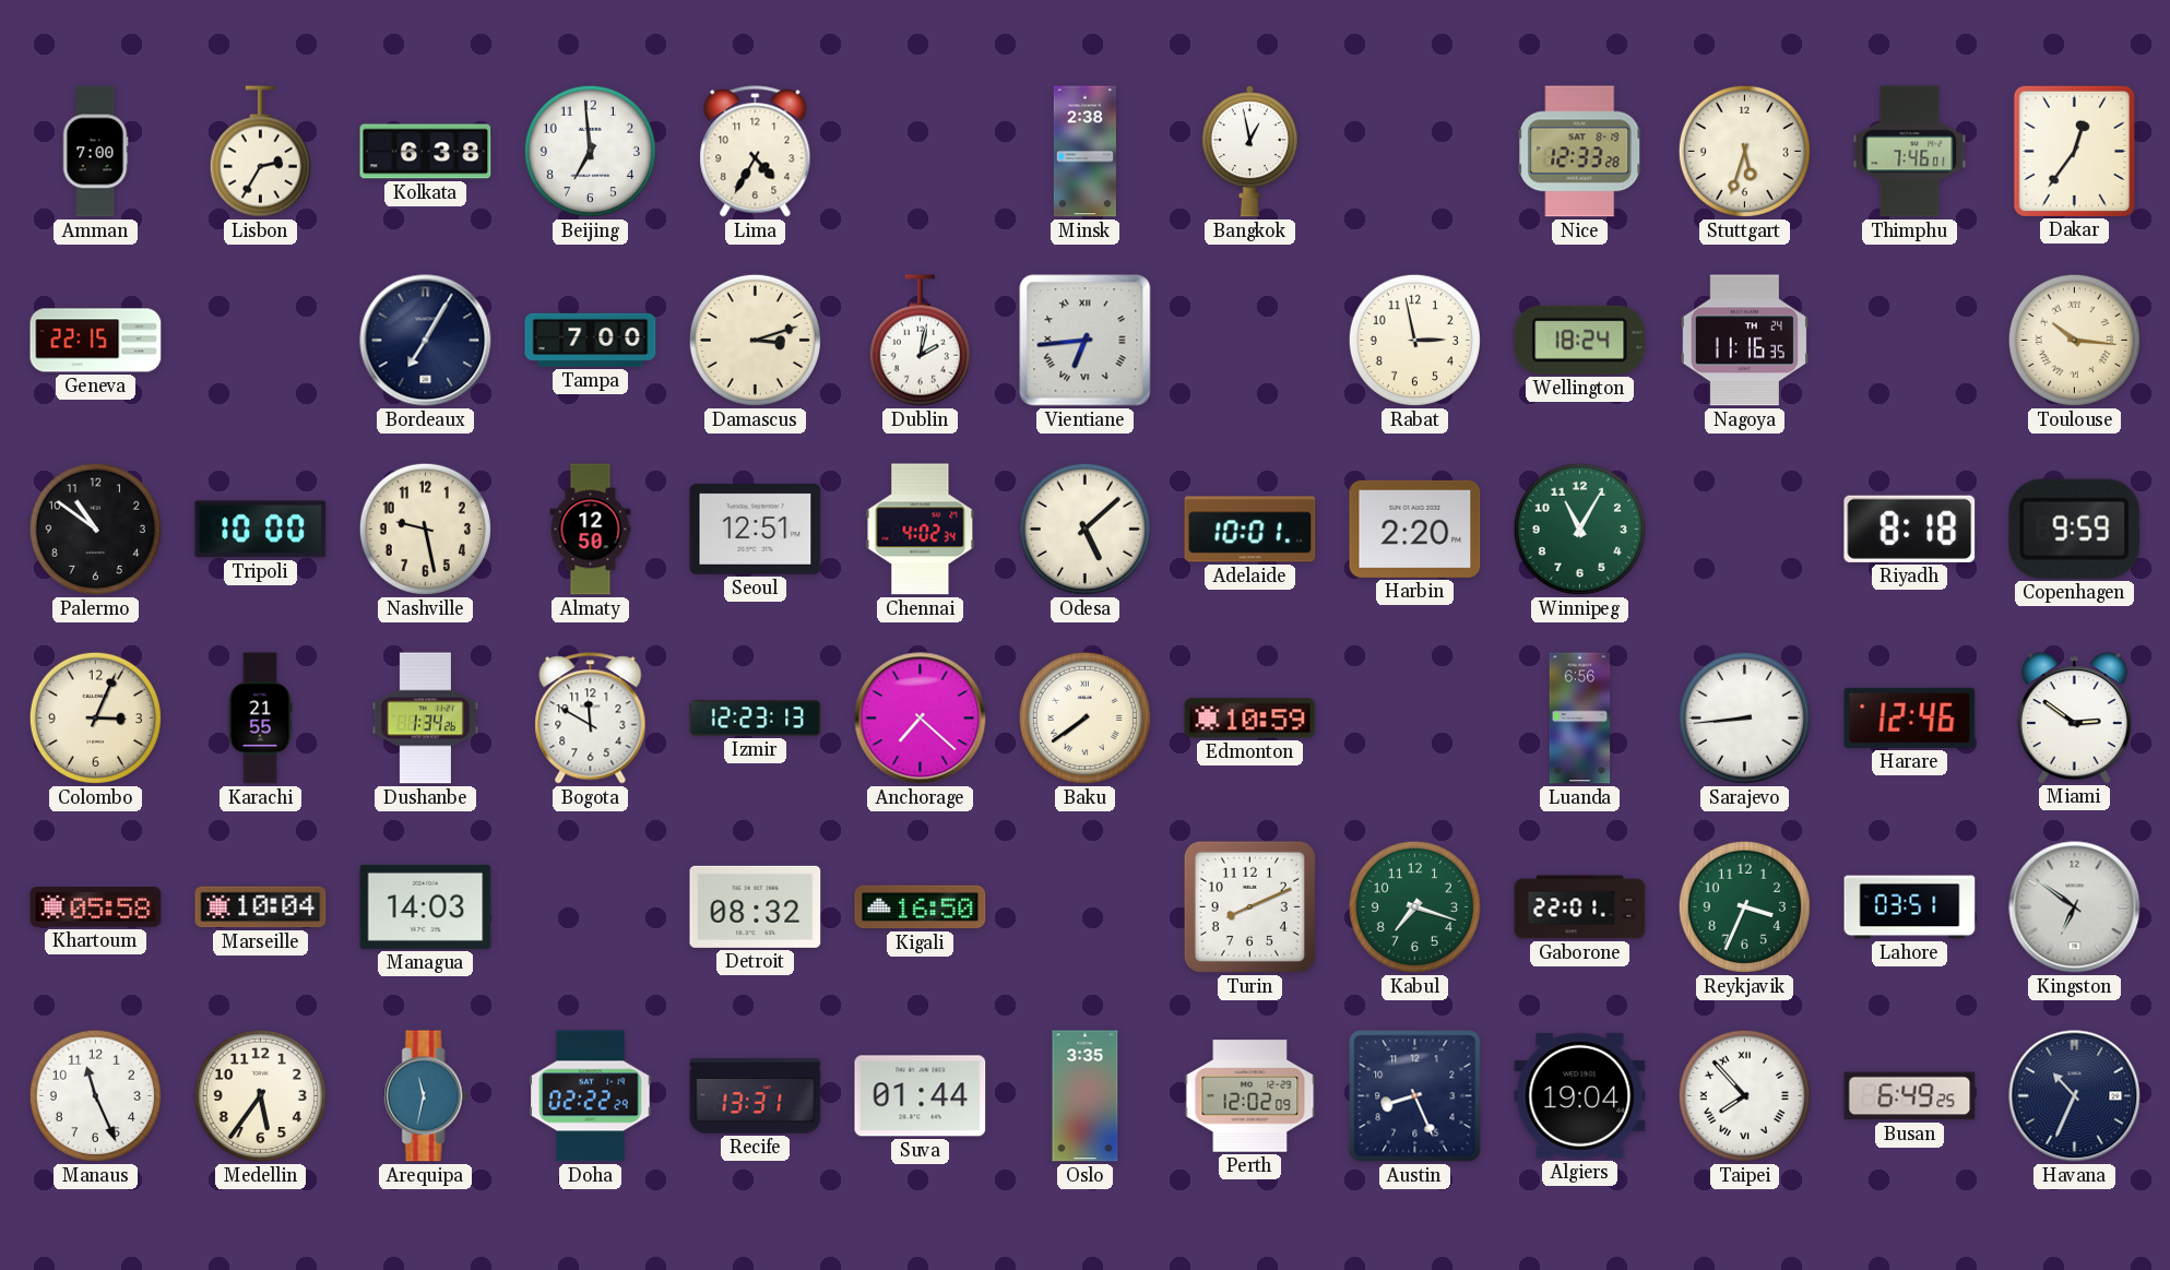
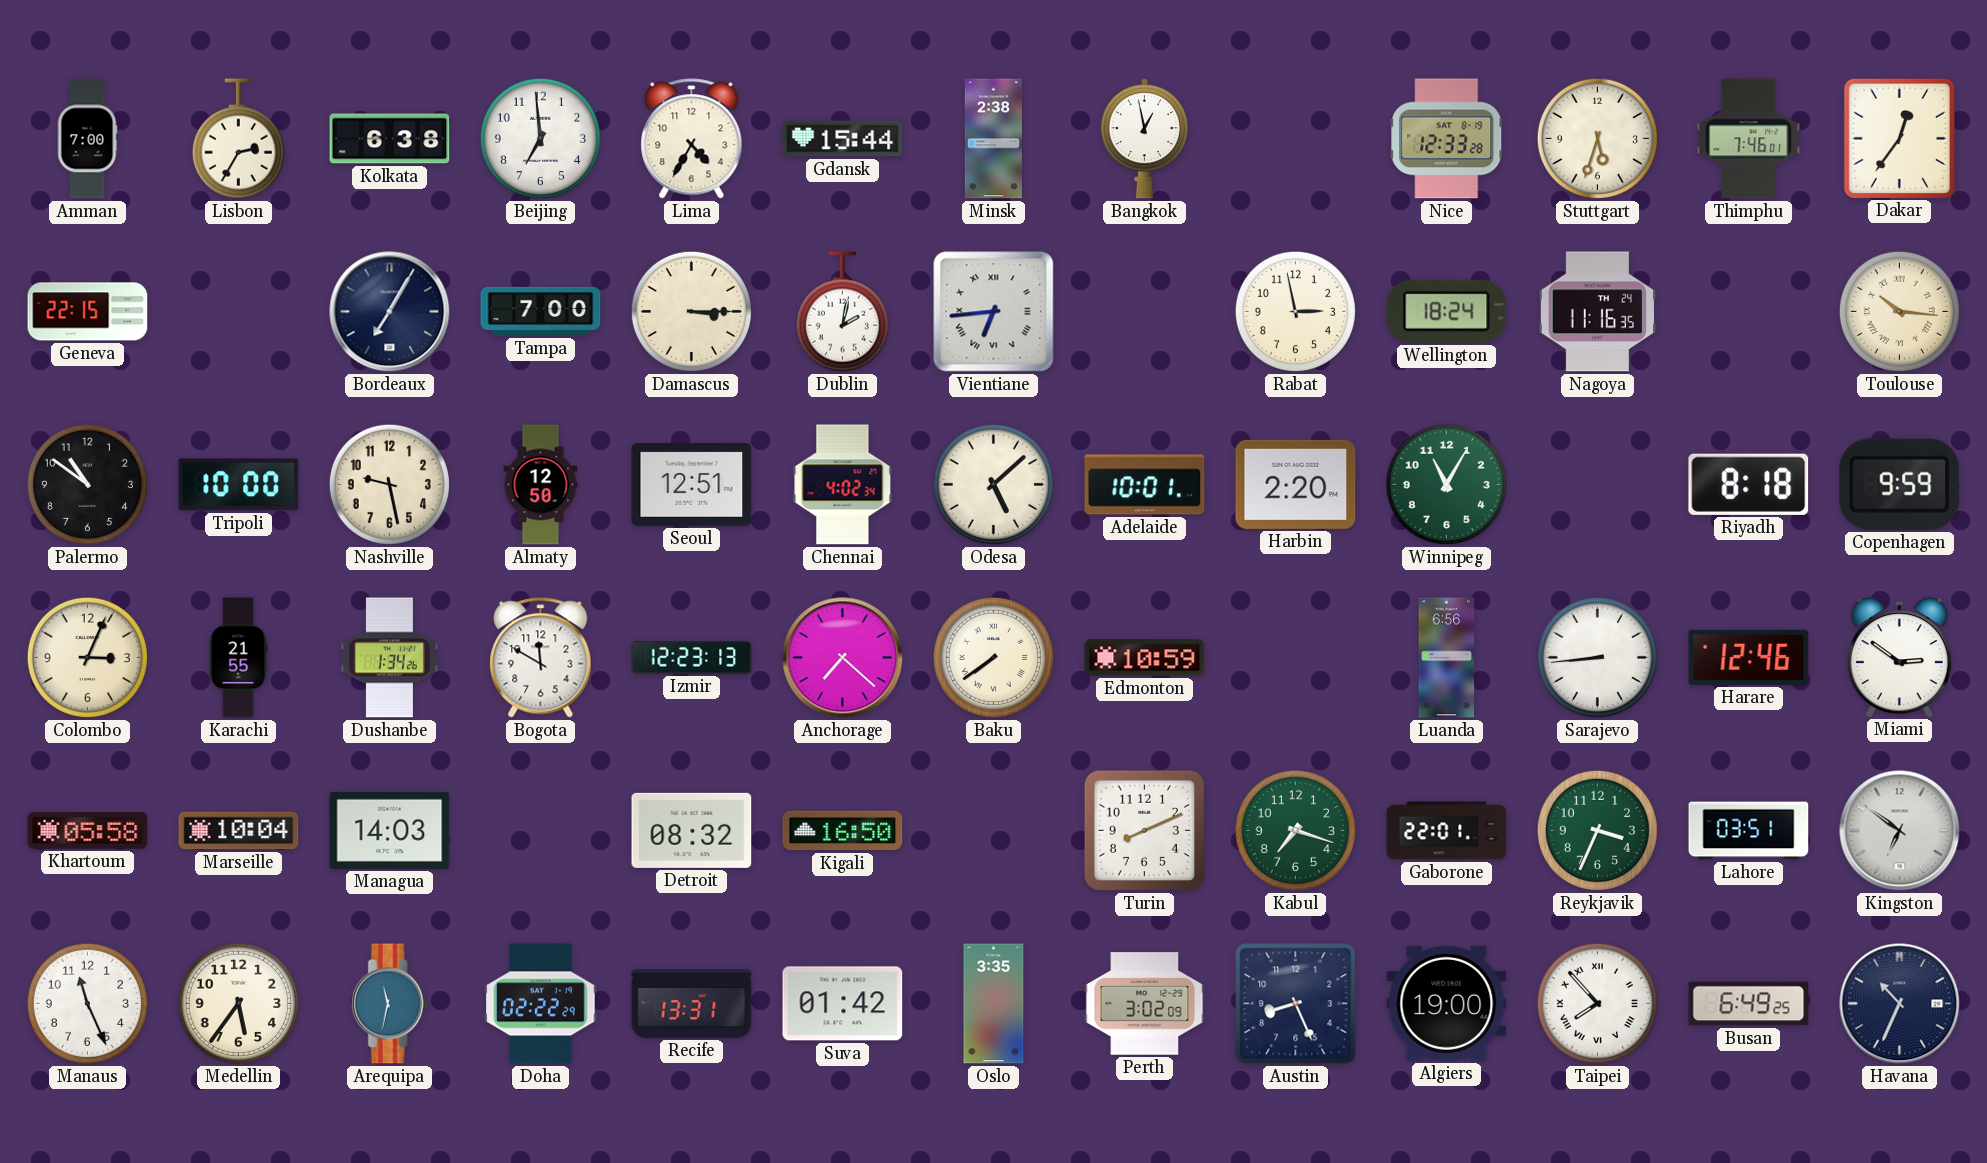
Gdansk: none -> 15:44
Damascus: 3:12 -> 3:15
Suva: 01:44 -> 01:42
Perth: 12:02 -> 3:02
Algiers: 19:04 -> 19:00
